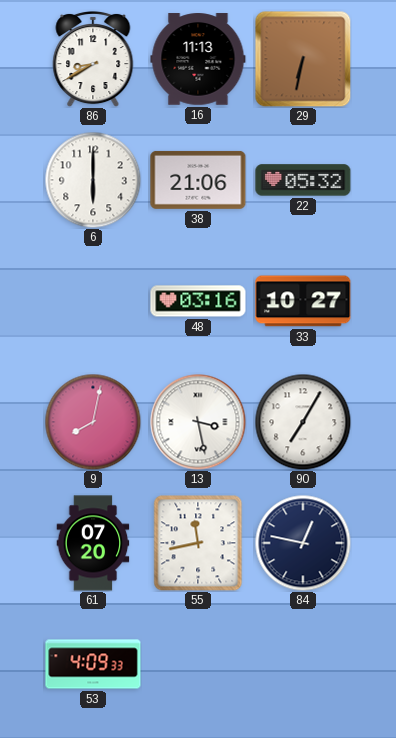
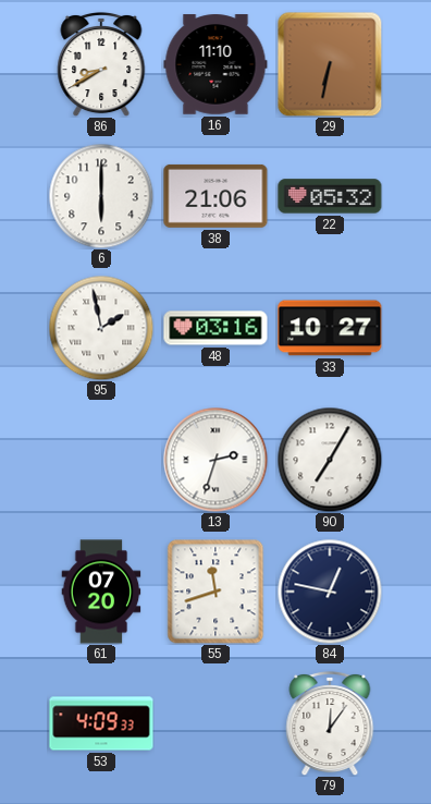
16: 11:13 -> 11:10
95: none -> 1:58
9: 8:02 -> none
13: 3:28 -> 2:33
55: 11:43 -> 11:42
79: none -> 12:06
